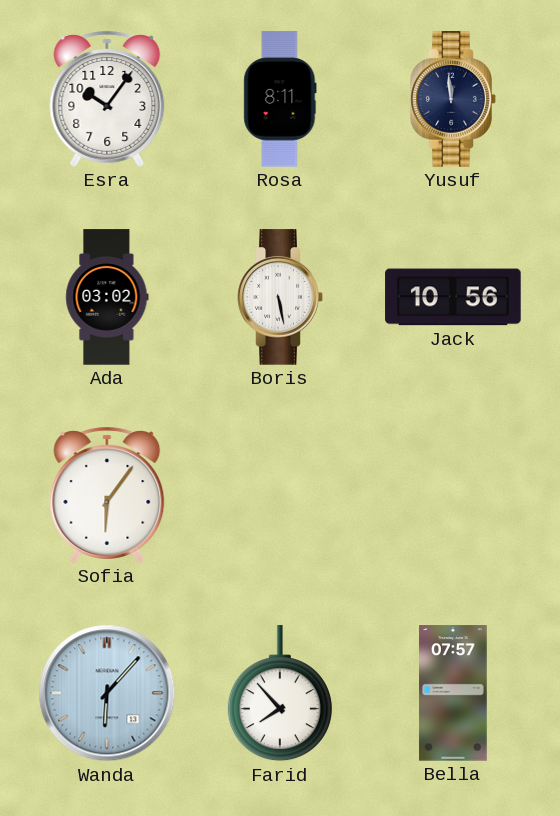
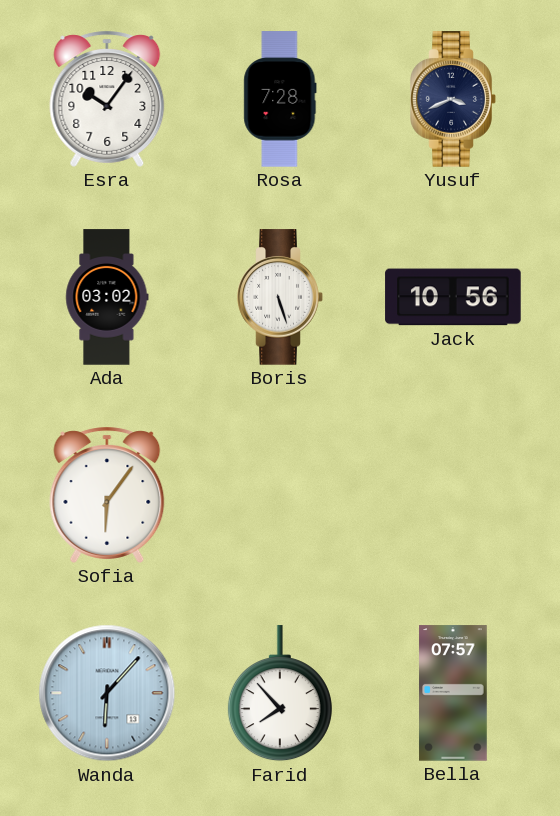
Rosa: 8:11 -> 7:28
Yusuf: 11:59 -> 3:41
Boris: 5:28 -> 5:27
